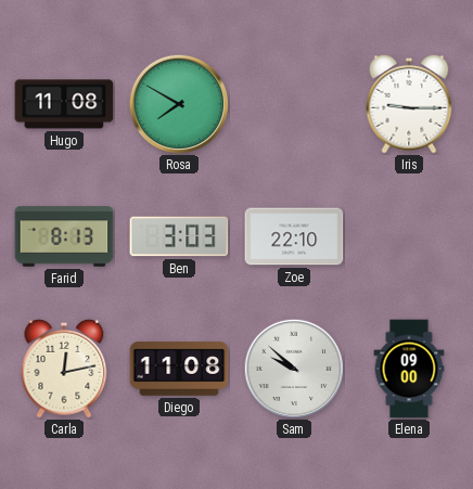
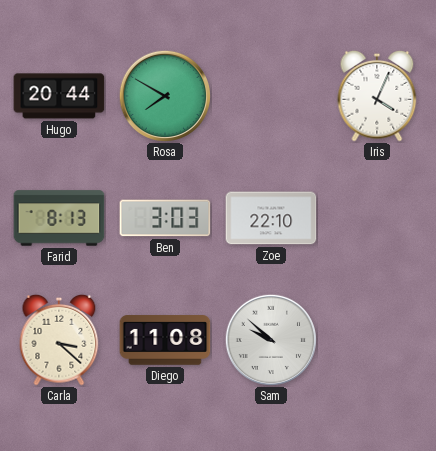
Hugo: 11:08 -> 20:44
Iris: 9:15 -> 4:04
Carla: 12:13 -> 3:22
Elena: 09:00 -> none
